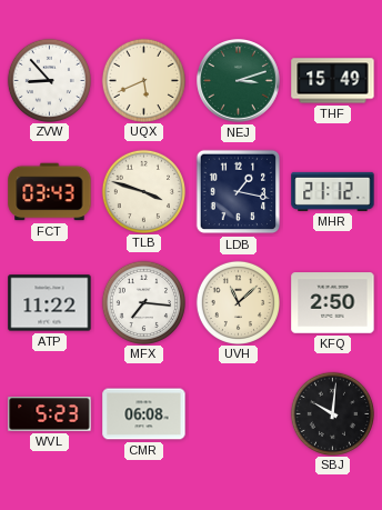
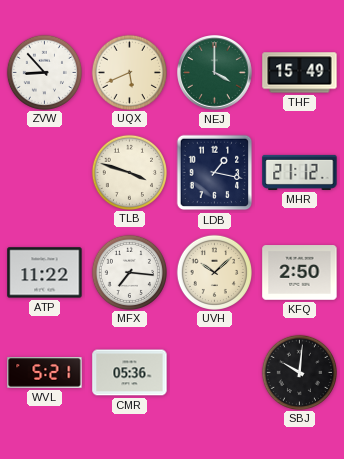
NEJ: 3:12 -> 4:00
FCT: 03:43 -> none
UVH: 11:08 -> 10:08
WVL: 5:23 -> 5:21
CMR: 06:08 -> 05:36
